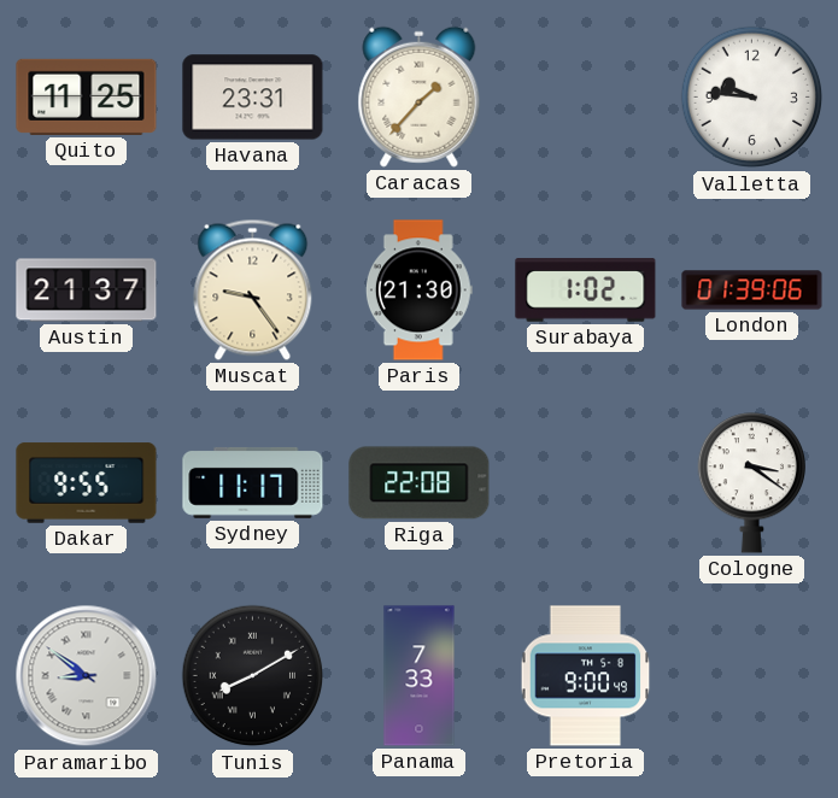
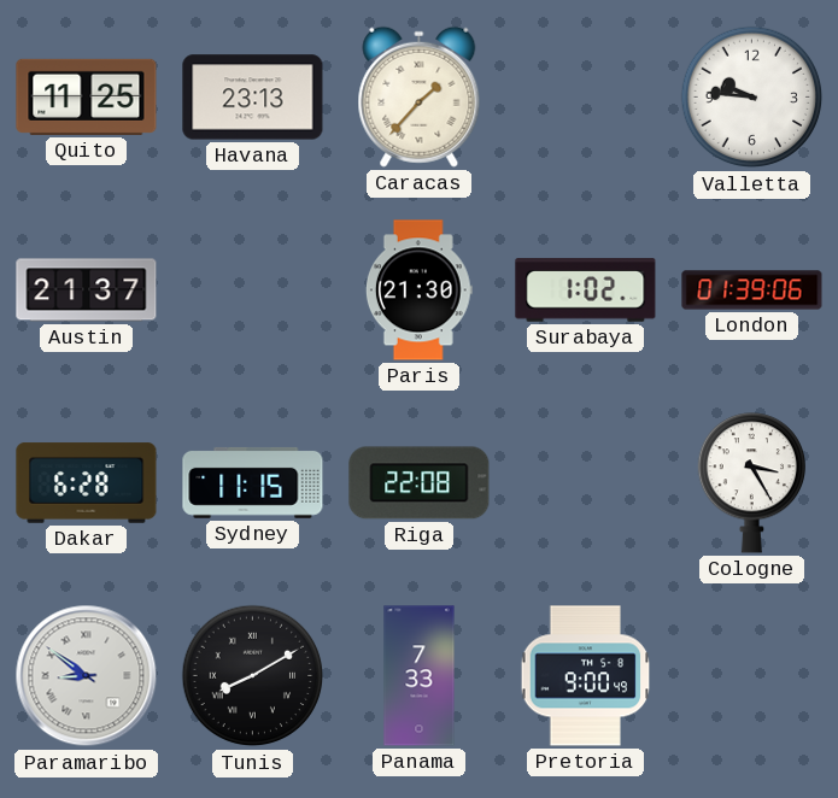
Havana: 23:31 -> 23:13
Muscat: 9:24 -> none
Dakar: 9:55 -> 6:28
Sydney: 11:17 -> 11:15
Cologne: 3:21 -> 3:25
